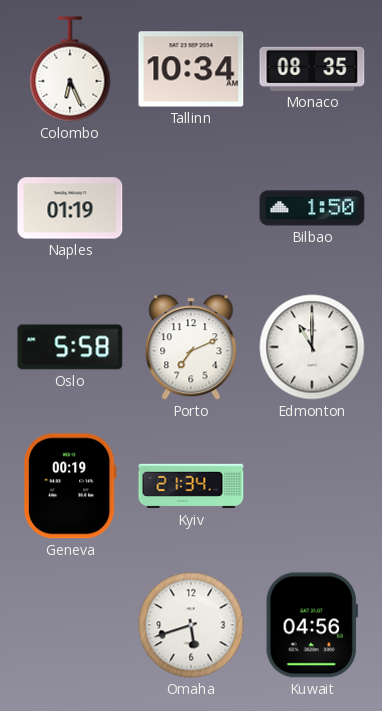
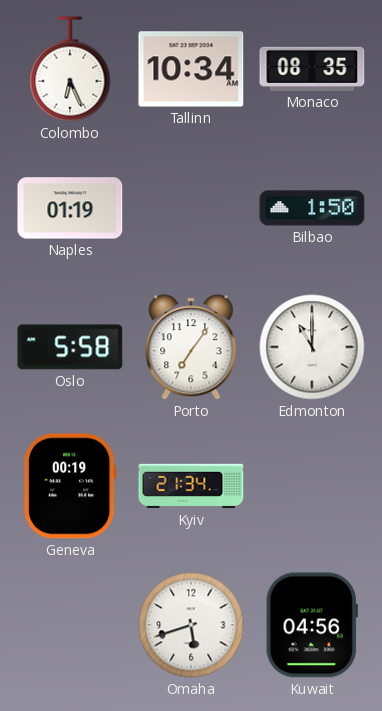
Porto: 7:11 -> 7:06
